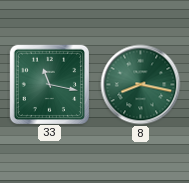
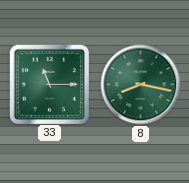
33: 11:17 -> 11:15
